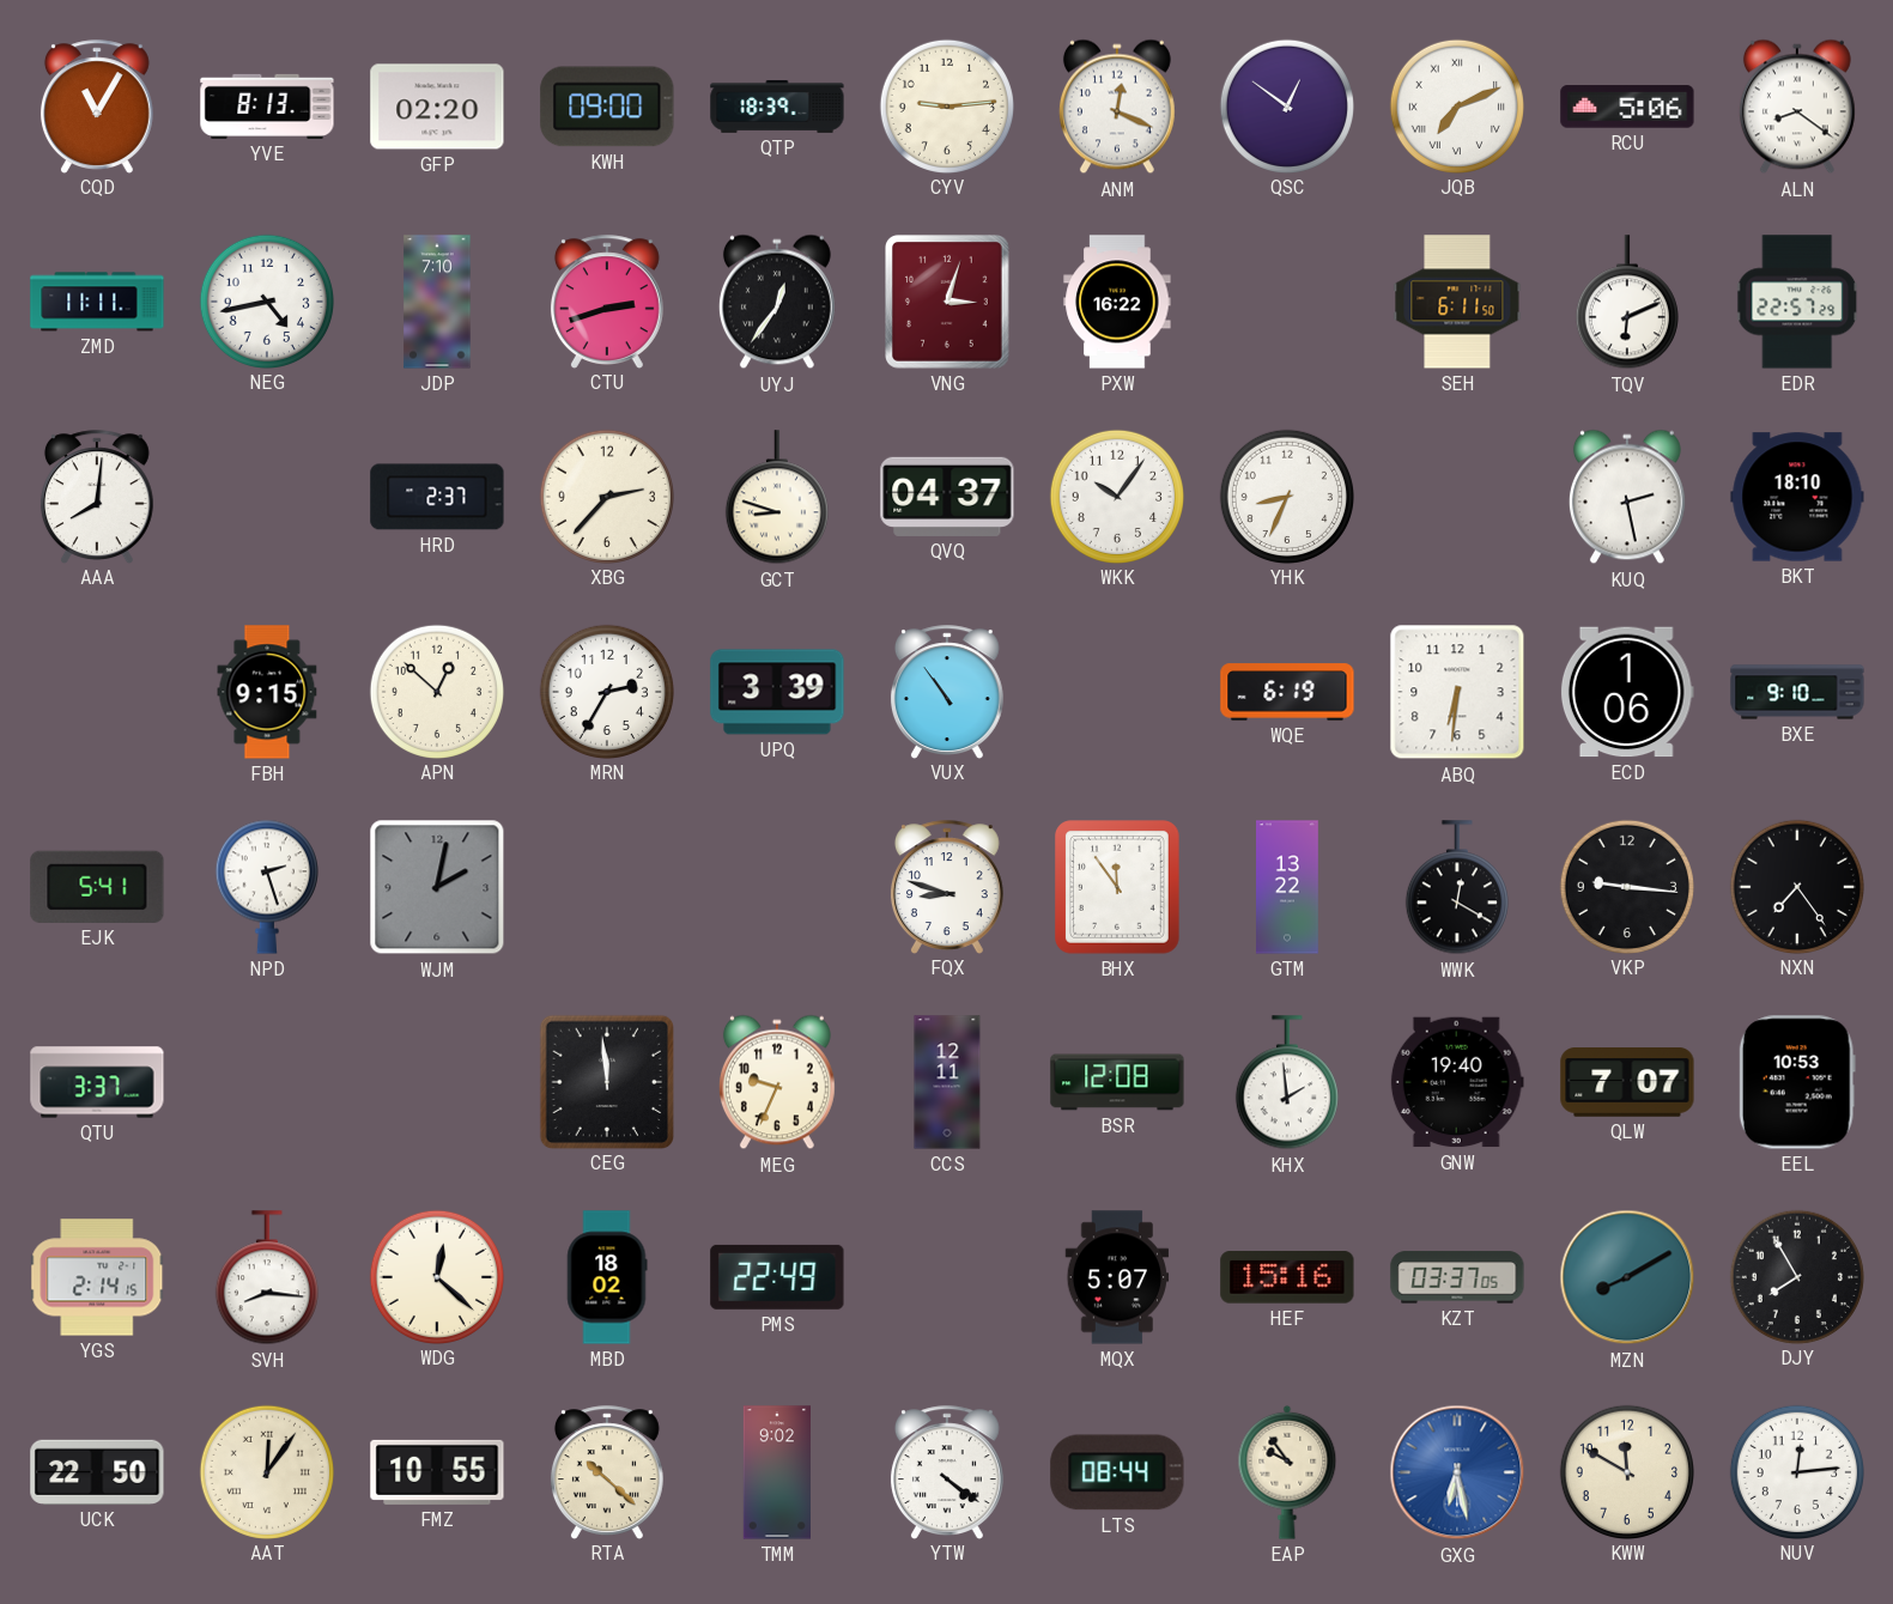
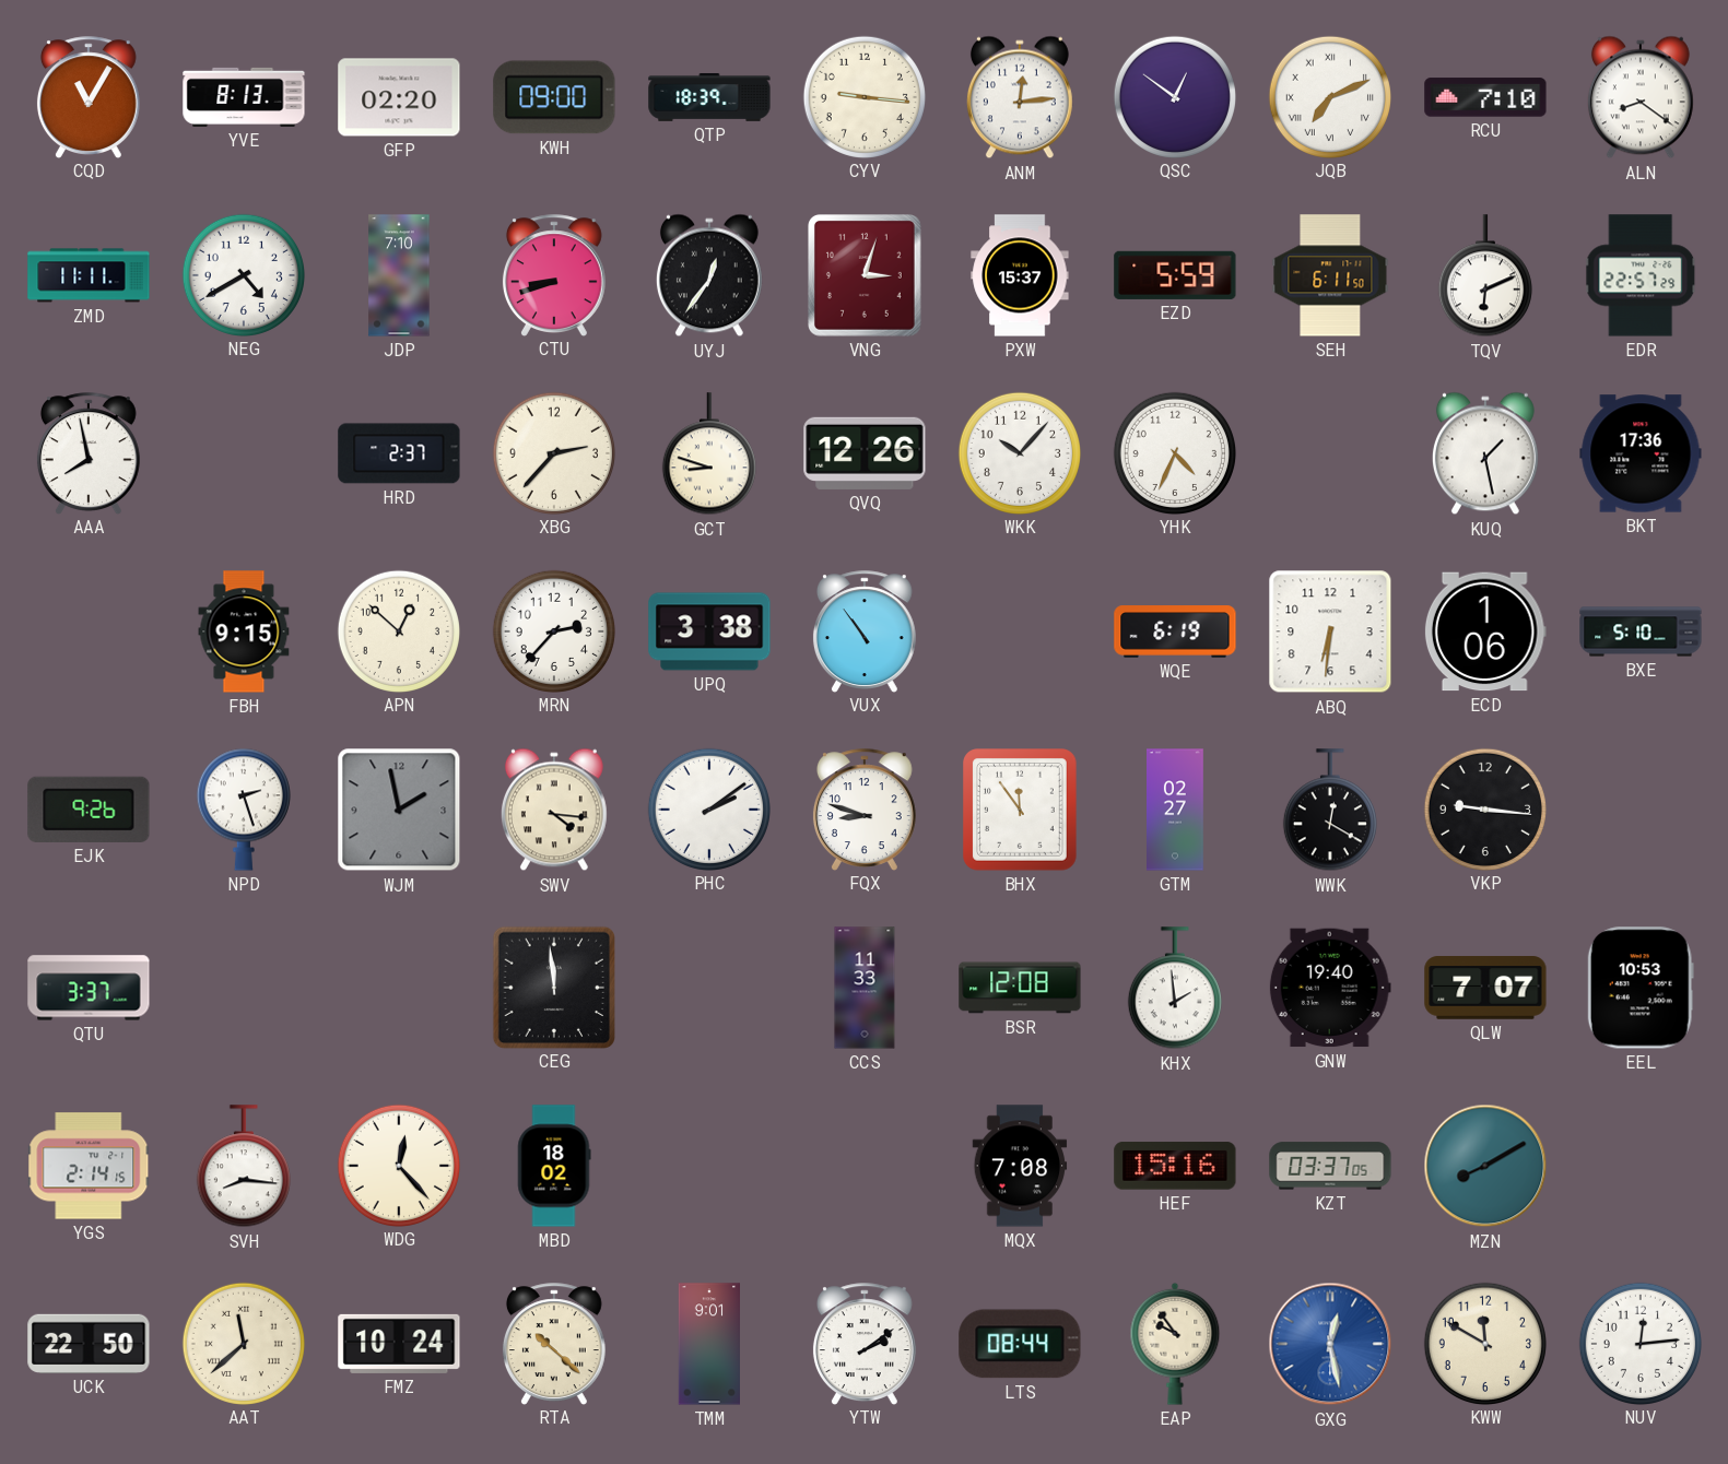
CYV: 9:14 -> 9:16
ANM: 12:19 -> 12:14
RCU: 5:06 -> 7:10
NEG: 4:43 -> 4:40
CTU: 2:42 -> 8:42
PXW: 16:22 -> 15:37
EZD: none -> 5:59
AAA: 8:01 -> 7:58
QVQ: 04:37 -> 12:26
WKK: 10:06 -> 10:07
YHK: 8:34 -> 4:34
KUQ: 2:28 -> 1:28
BKT: 18:10 -> 17:36
MRN: 2:35 -> 2:37
UPQ: 3:39 -> 3:38
BXE: 9:10 -> 5:10
EJK: 5:41 -> 9:26
WJM: 2:02 -> 1:58
SWV: none -> 4:16
PHC: none -> 2:09
GTM: 13:22 -> 02:27
NXN: 7:24 -> none
MEG: 9:34 -> none
CCS: 12:11 -> 11:33
WDG: 12:22 -> 12:23
PMS: 22:49 -> none
MQX: 5:07 -> 7:08
DJY: 7:55 -> none
AAT: 12:06 -> 11:38
FMZ: 10:55 -> 10:24
TMM: 9:02 -> 9:01
YTW: 4:21 -> 2:09
GXG: 6:28 -> 12:28
